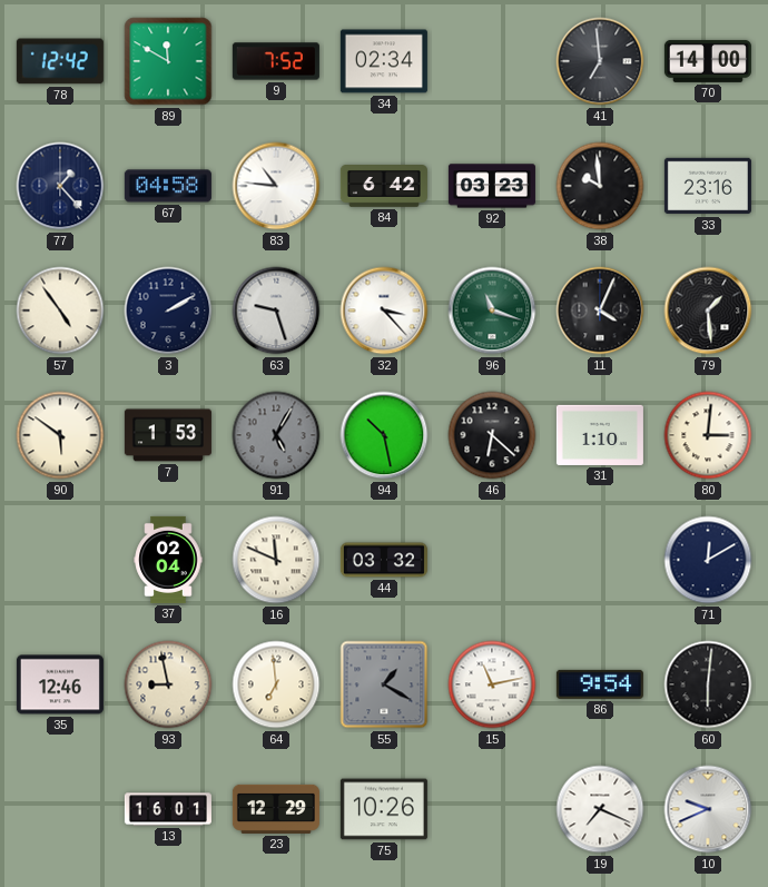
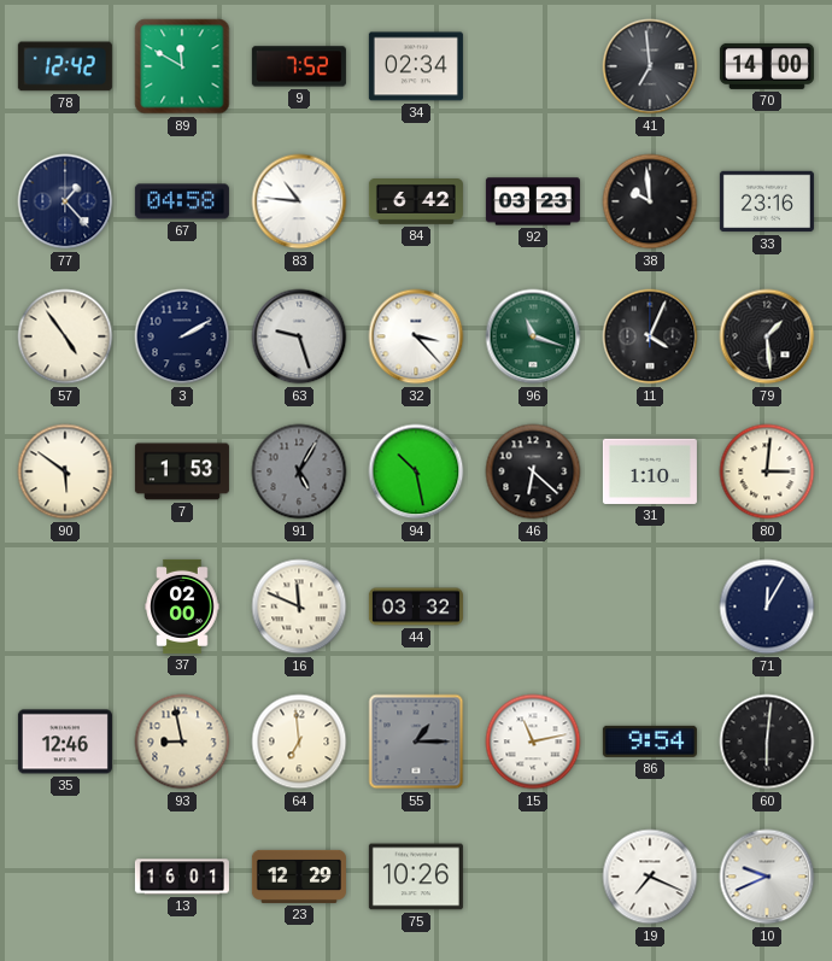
37: 02:04 -> 02:00
71: 12:10 -> 12:05
55: 1:20 -> 1:15
